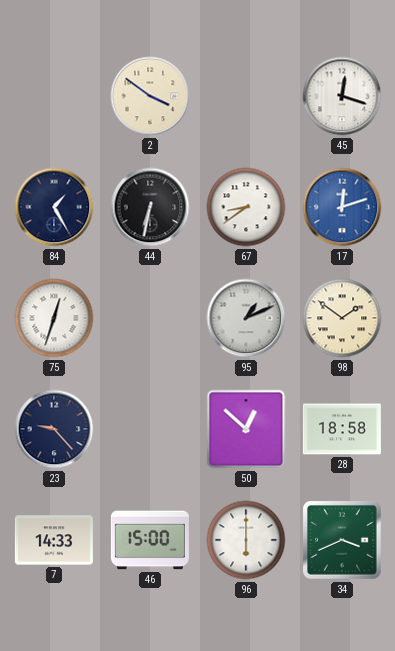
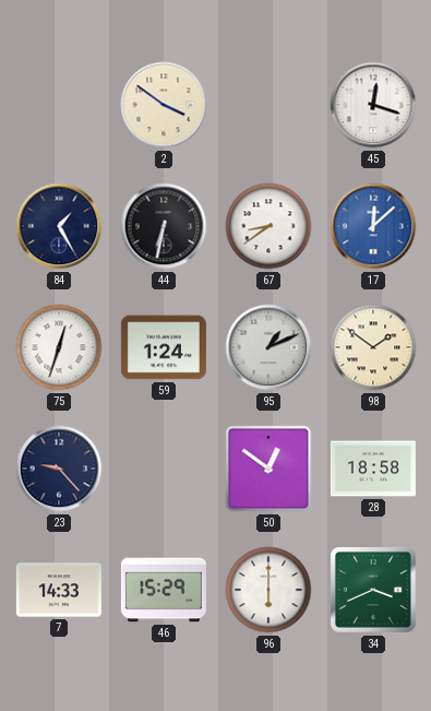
17: 12:12 -> 12:08
59: none -> 1:24
50: 12:52 -> 12:51
46: 15:00 -> 15:29
